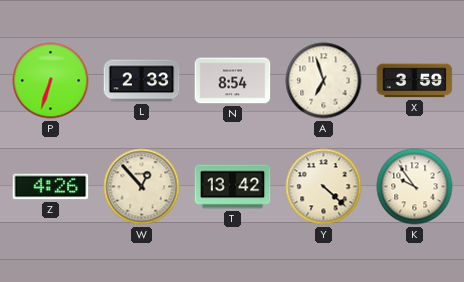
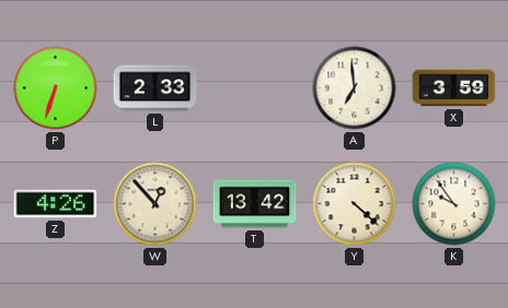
N: 8:54 -> none
A: 6:57 -> 6:59
